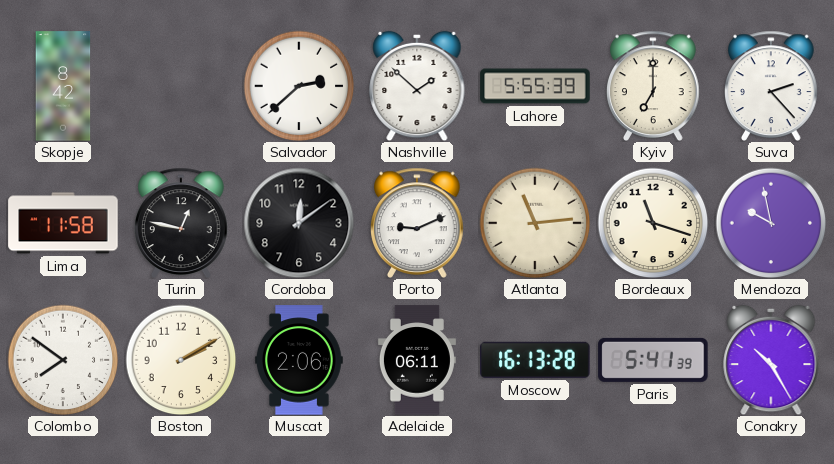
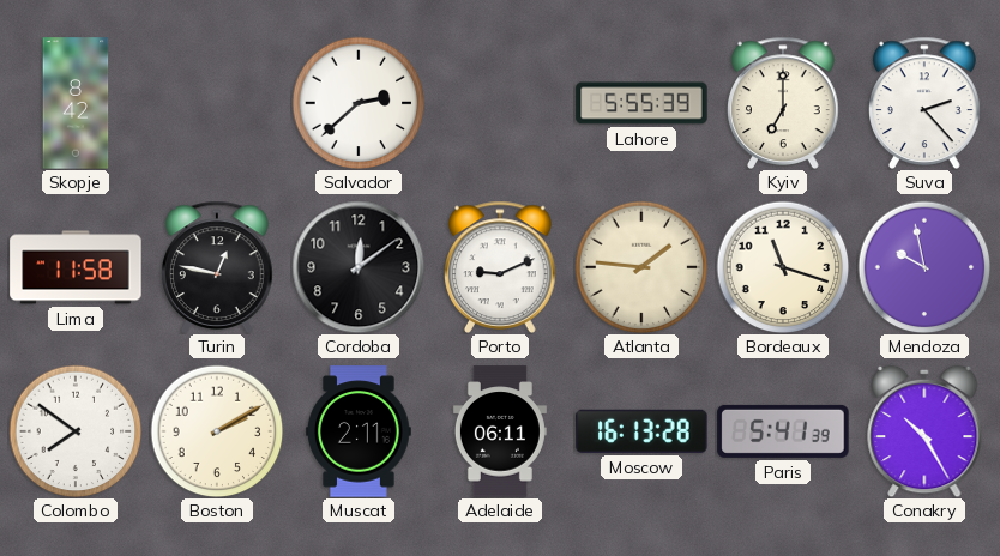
Nashville: 1:52 -> none
Atlanta: 11:14 -> 1:46
Muscat: 2:06 -> 2:11
